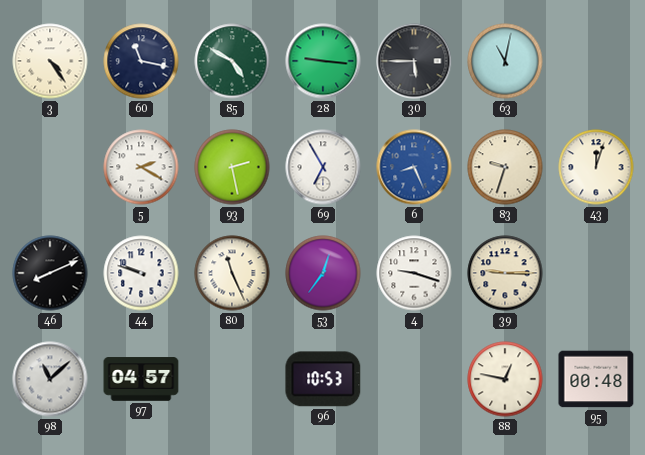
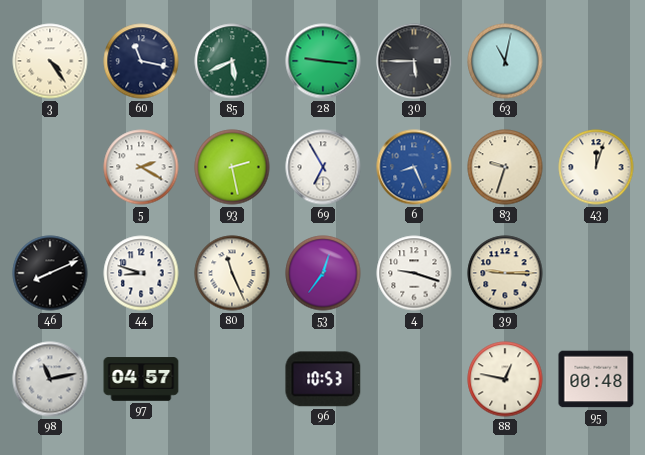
85: 4:50 -> 5:41
44: 9:48 -> 8:48
98: 11:08 -> 11:13
